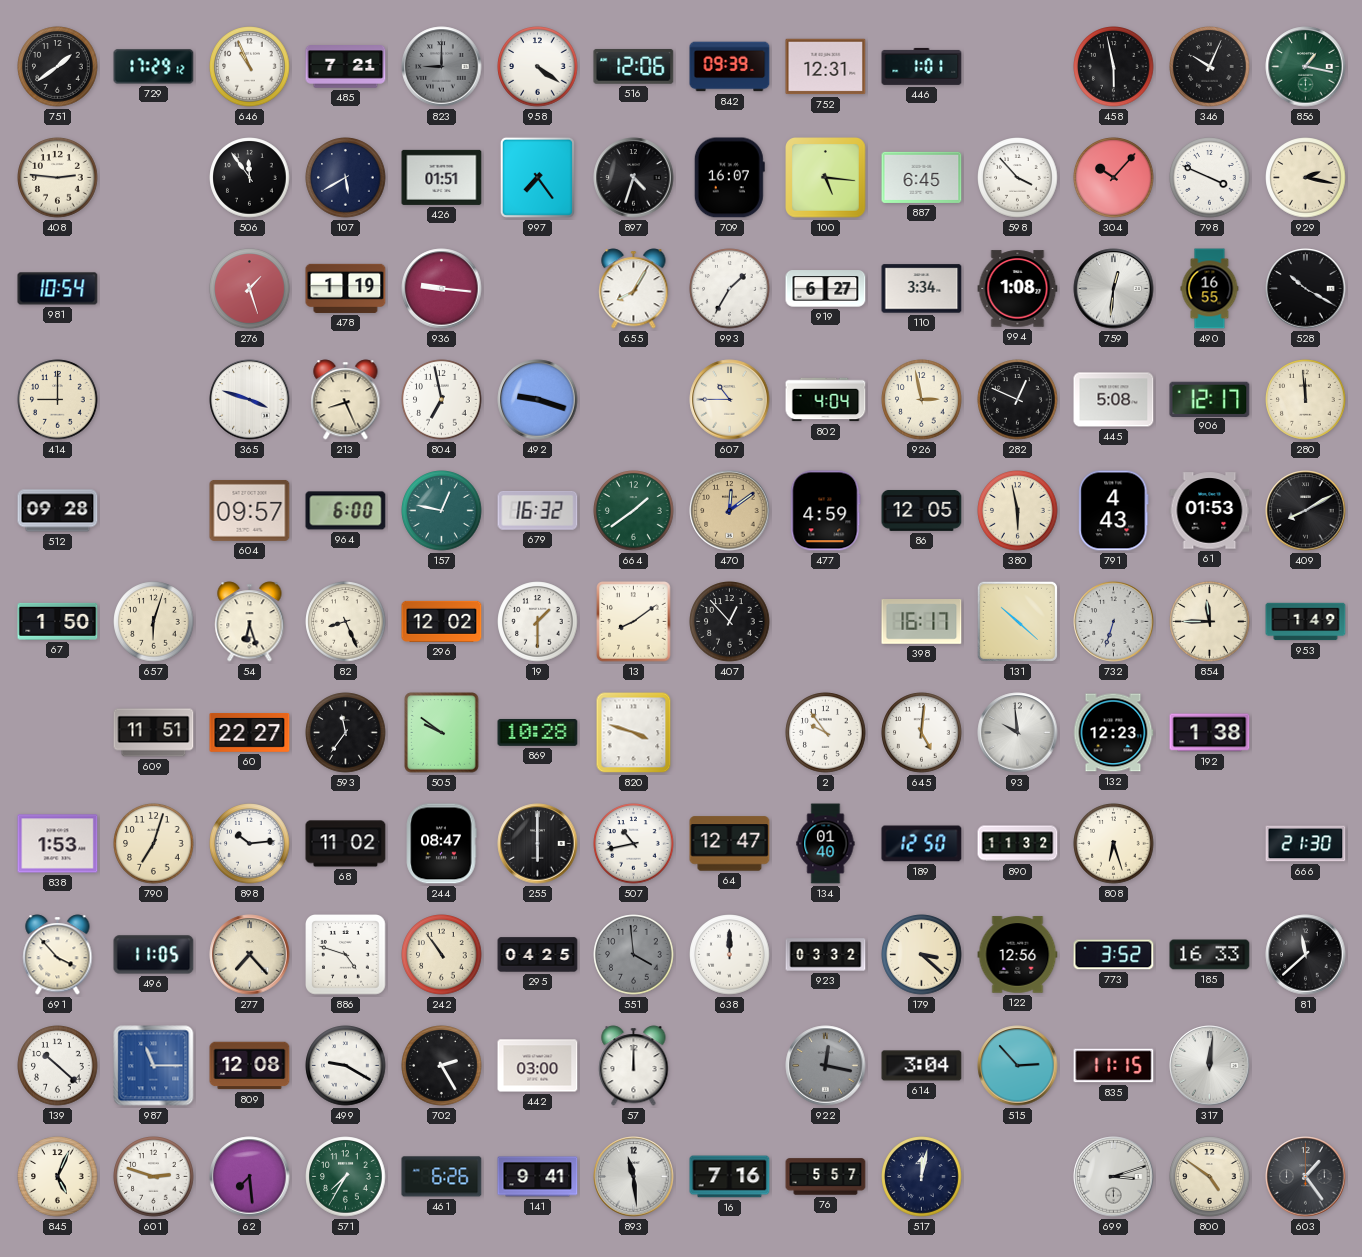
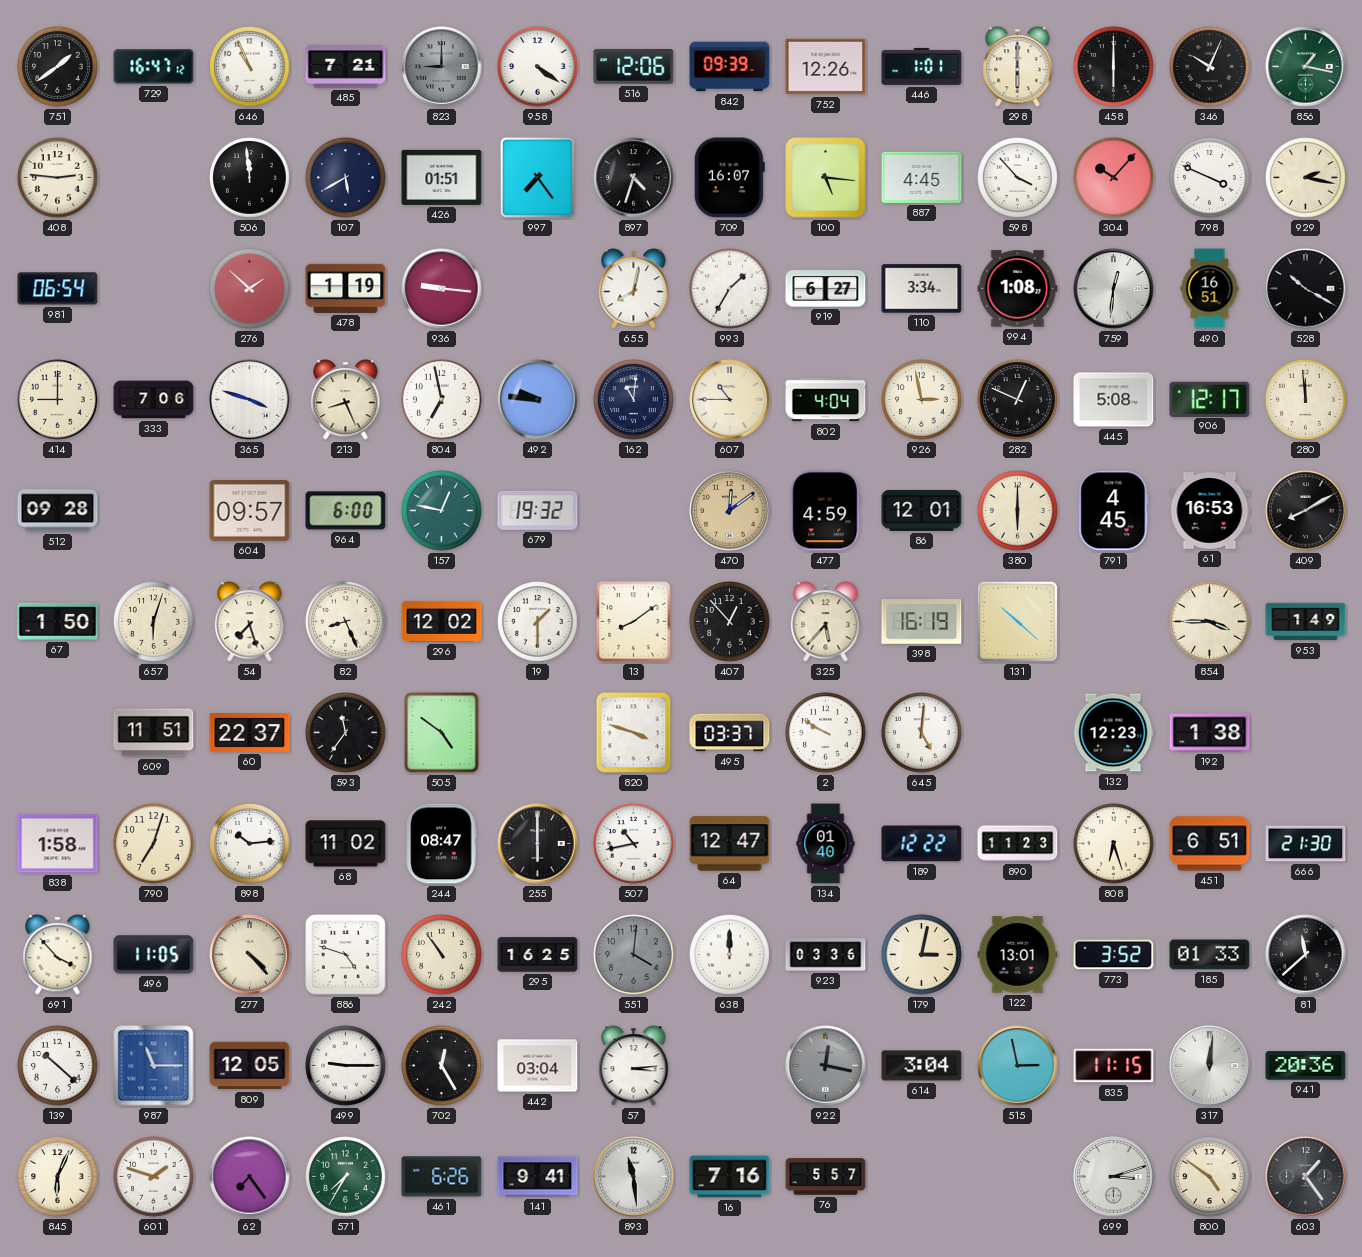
729: 17:29 -> 16:47
752: 12:31 -> 12:26
298: none -> 6:00
458: 5:58 -> 6:00
506: 11:54 -> 11:59
887: 6:45 -> 4:45
981: 10:54 -> 06:54
276: 1:27 -> 1:52
655: 8:05 -> 8:02
490: 16:55 -> 16:51
333: none -> 7:06
492: 9:18 -> 9:46
162: none -> 11:01
679: 16:32 -> 19:32
664: 1:39 -> none
86: 12:05 -> 12:01
380: 5:58 -> 6:00
791: 4:43 -> 4:45
61: 01:53 -> 16:53
54: 6:27 -> 7:27
325: none -> 5:37
398: 16:17 -> 16:19
732: 6:33 -> none
854: 11:45 -> 3:45
60: 22:27 -> 22:37
505: 9:51 -> 4:51
869: 10:28 -> none
495: none -> 03:37
2: 9:54 -> 9:50
93: 9:59 -> none
838: 1:53 -> 1:58
189: 12:50 -> 12:22
890: 11:32 -> 11:23
451: none -> 6:51
277: 7:23 -> 4:23
295: 04:25 -> 16:25
551: 3:59 -> 4:01
923: 03:32 -> 03:36
179: 3:22 -> 3:02
122: 12:56 -> 13:01
185: 16:33 -> 01:33
809: 12:08 -> 12:05
499: 9:20 -> 9:15
702: 2:25 -> 12:25
442: 03:00 -> 03:04
57: 12:00 -> 3:14
515: 2:53 -> 2:58
941: none -> 20:36
845: 5:04 -> 6:04
601: 2:48 -> 1:48
62: 7:29 -> 7:24
517: 12:02 -> none
